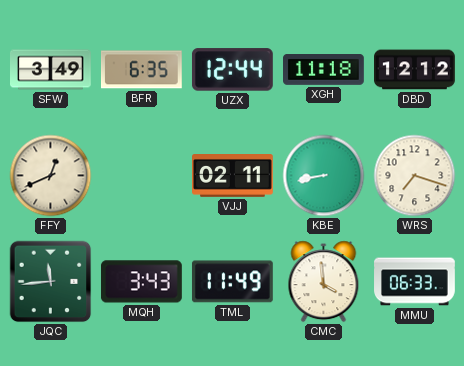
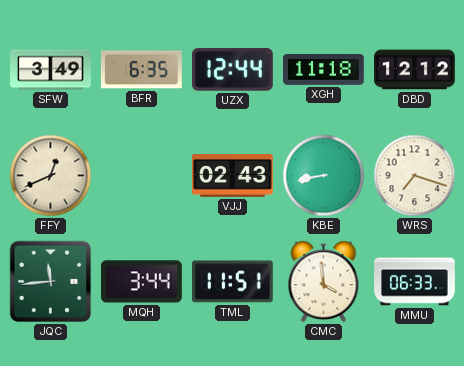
VJJ: 02:11 -> 02:43
MQH: 3:43 -> 3:44
TML: 11:49 -> 11:51
